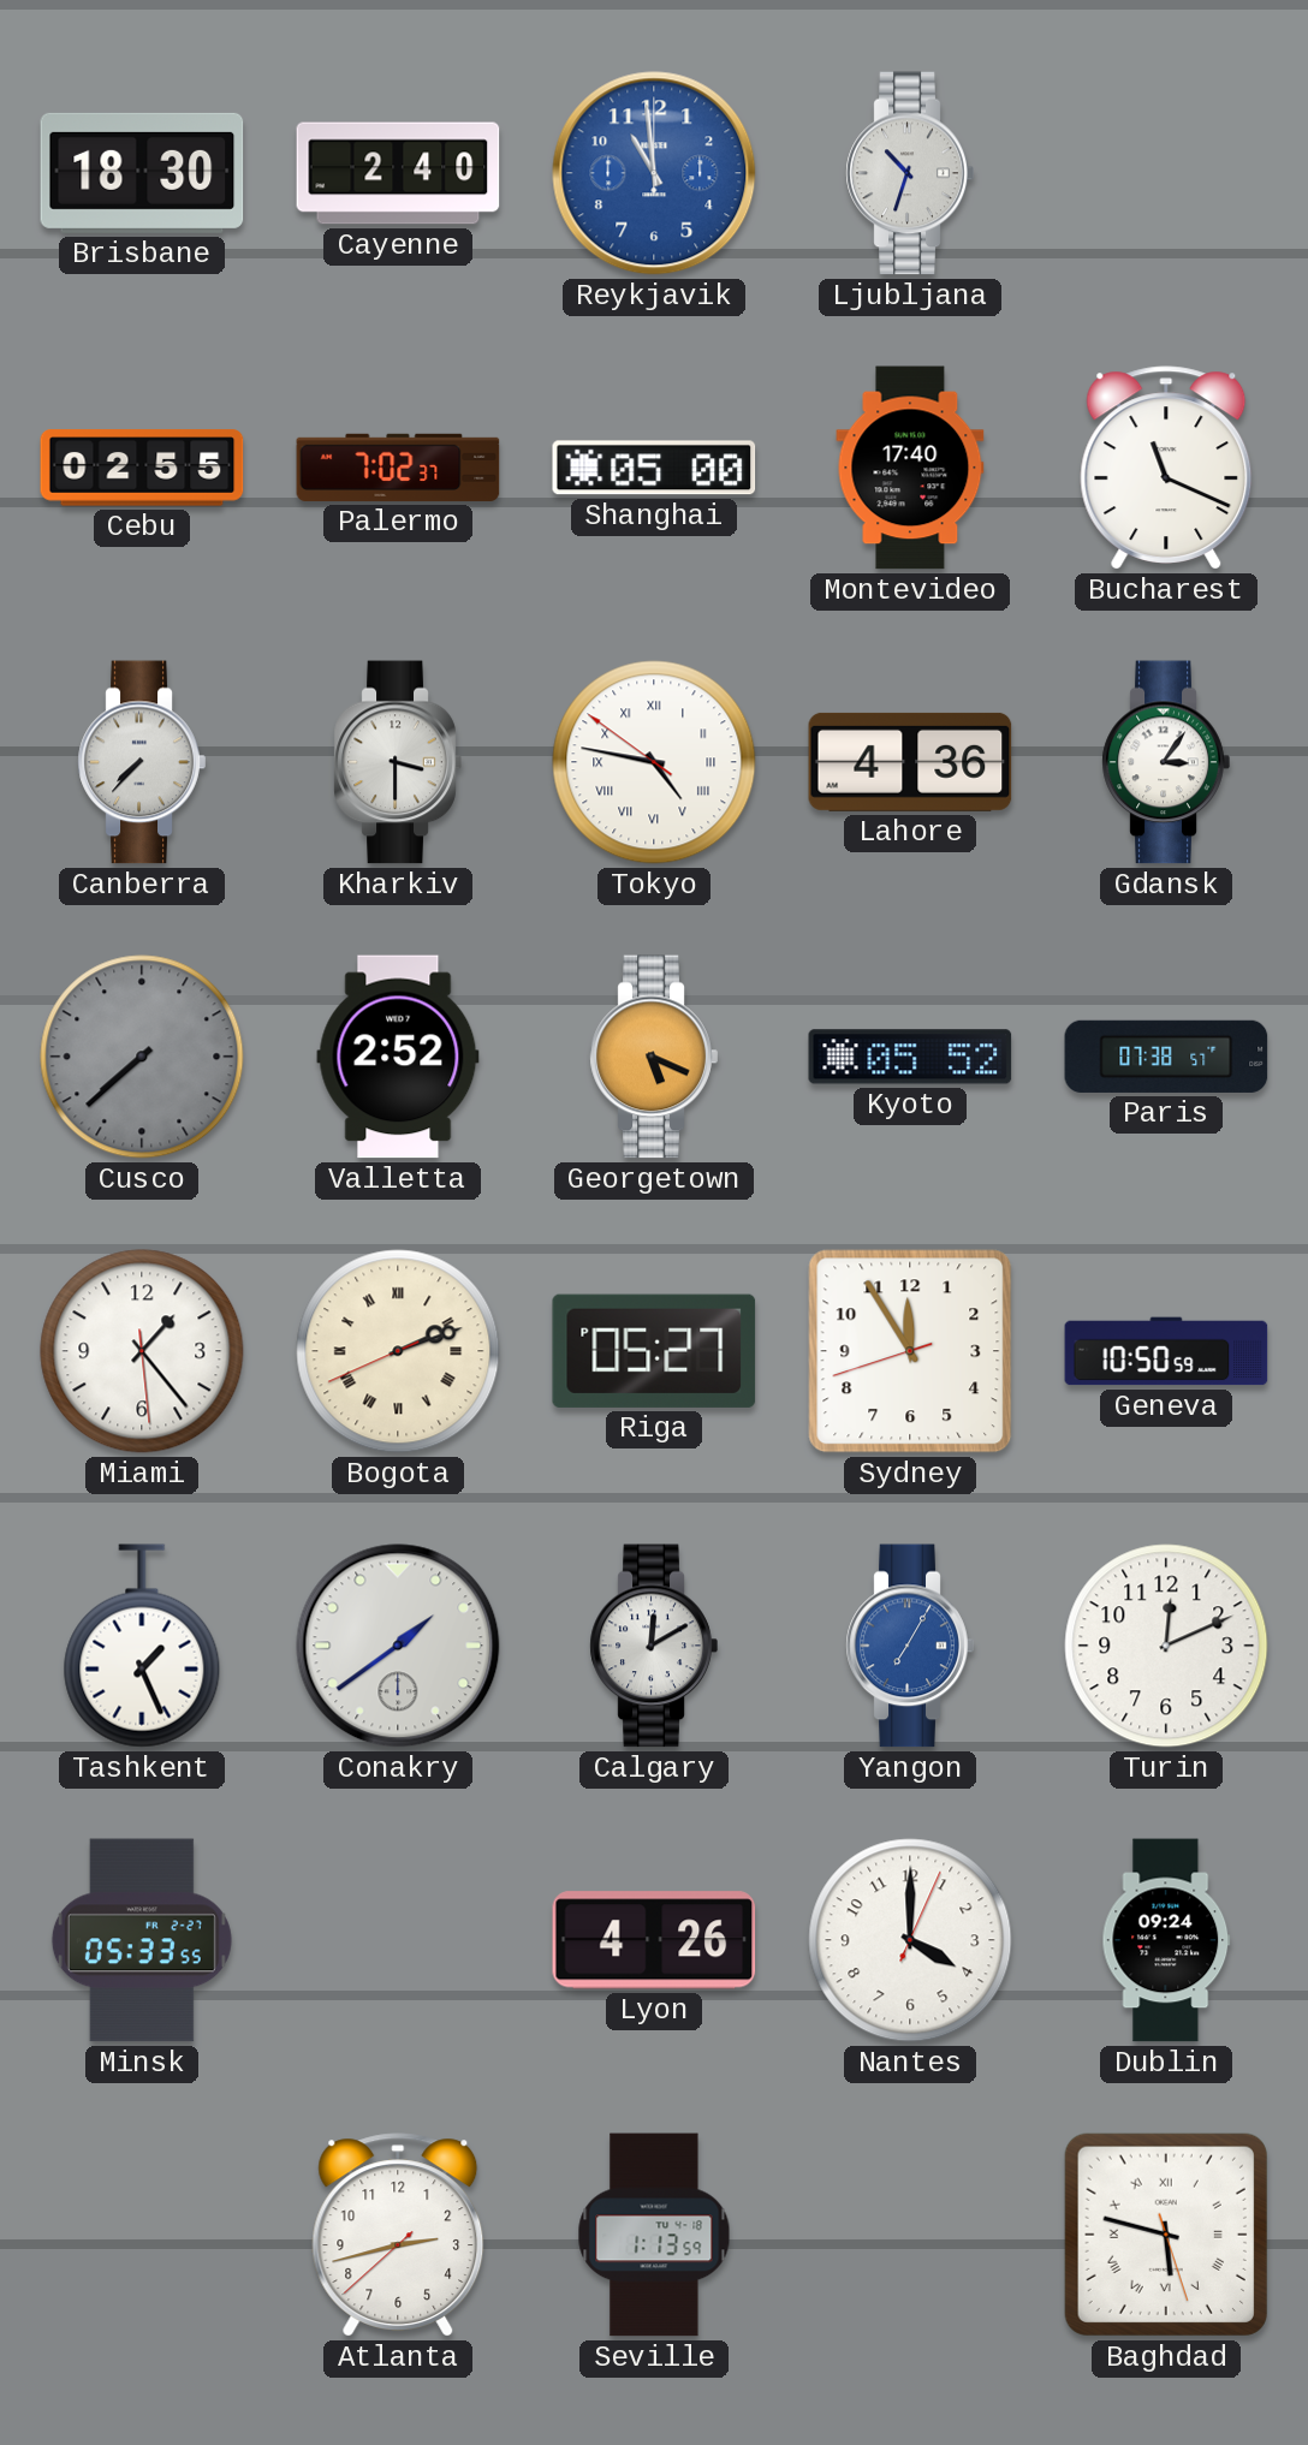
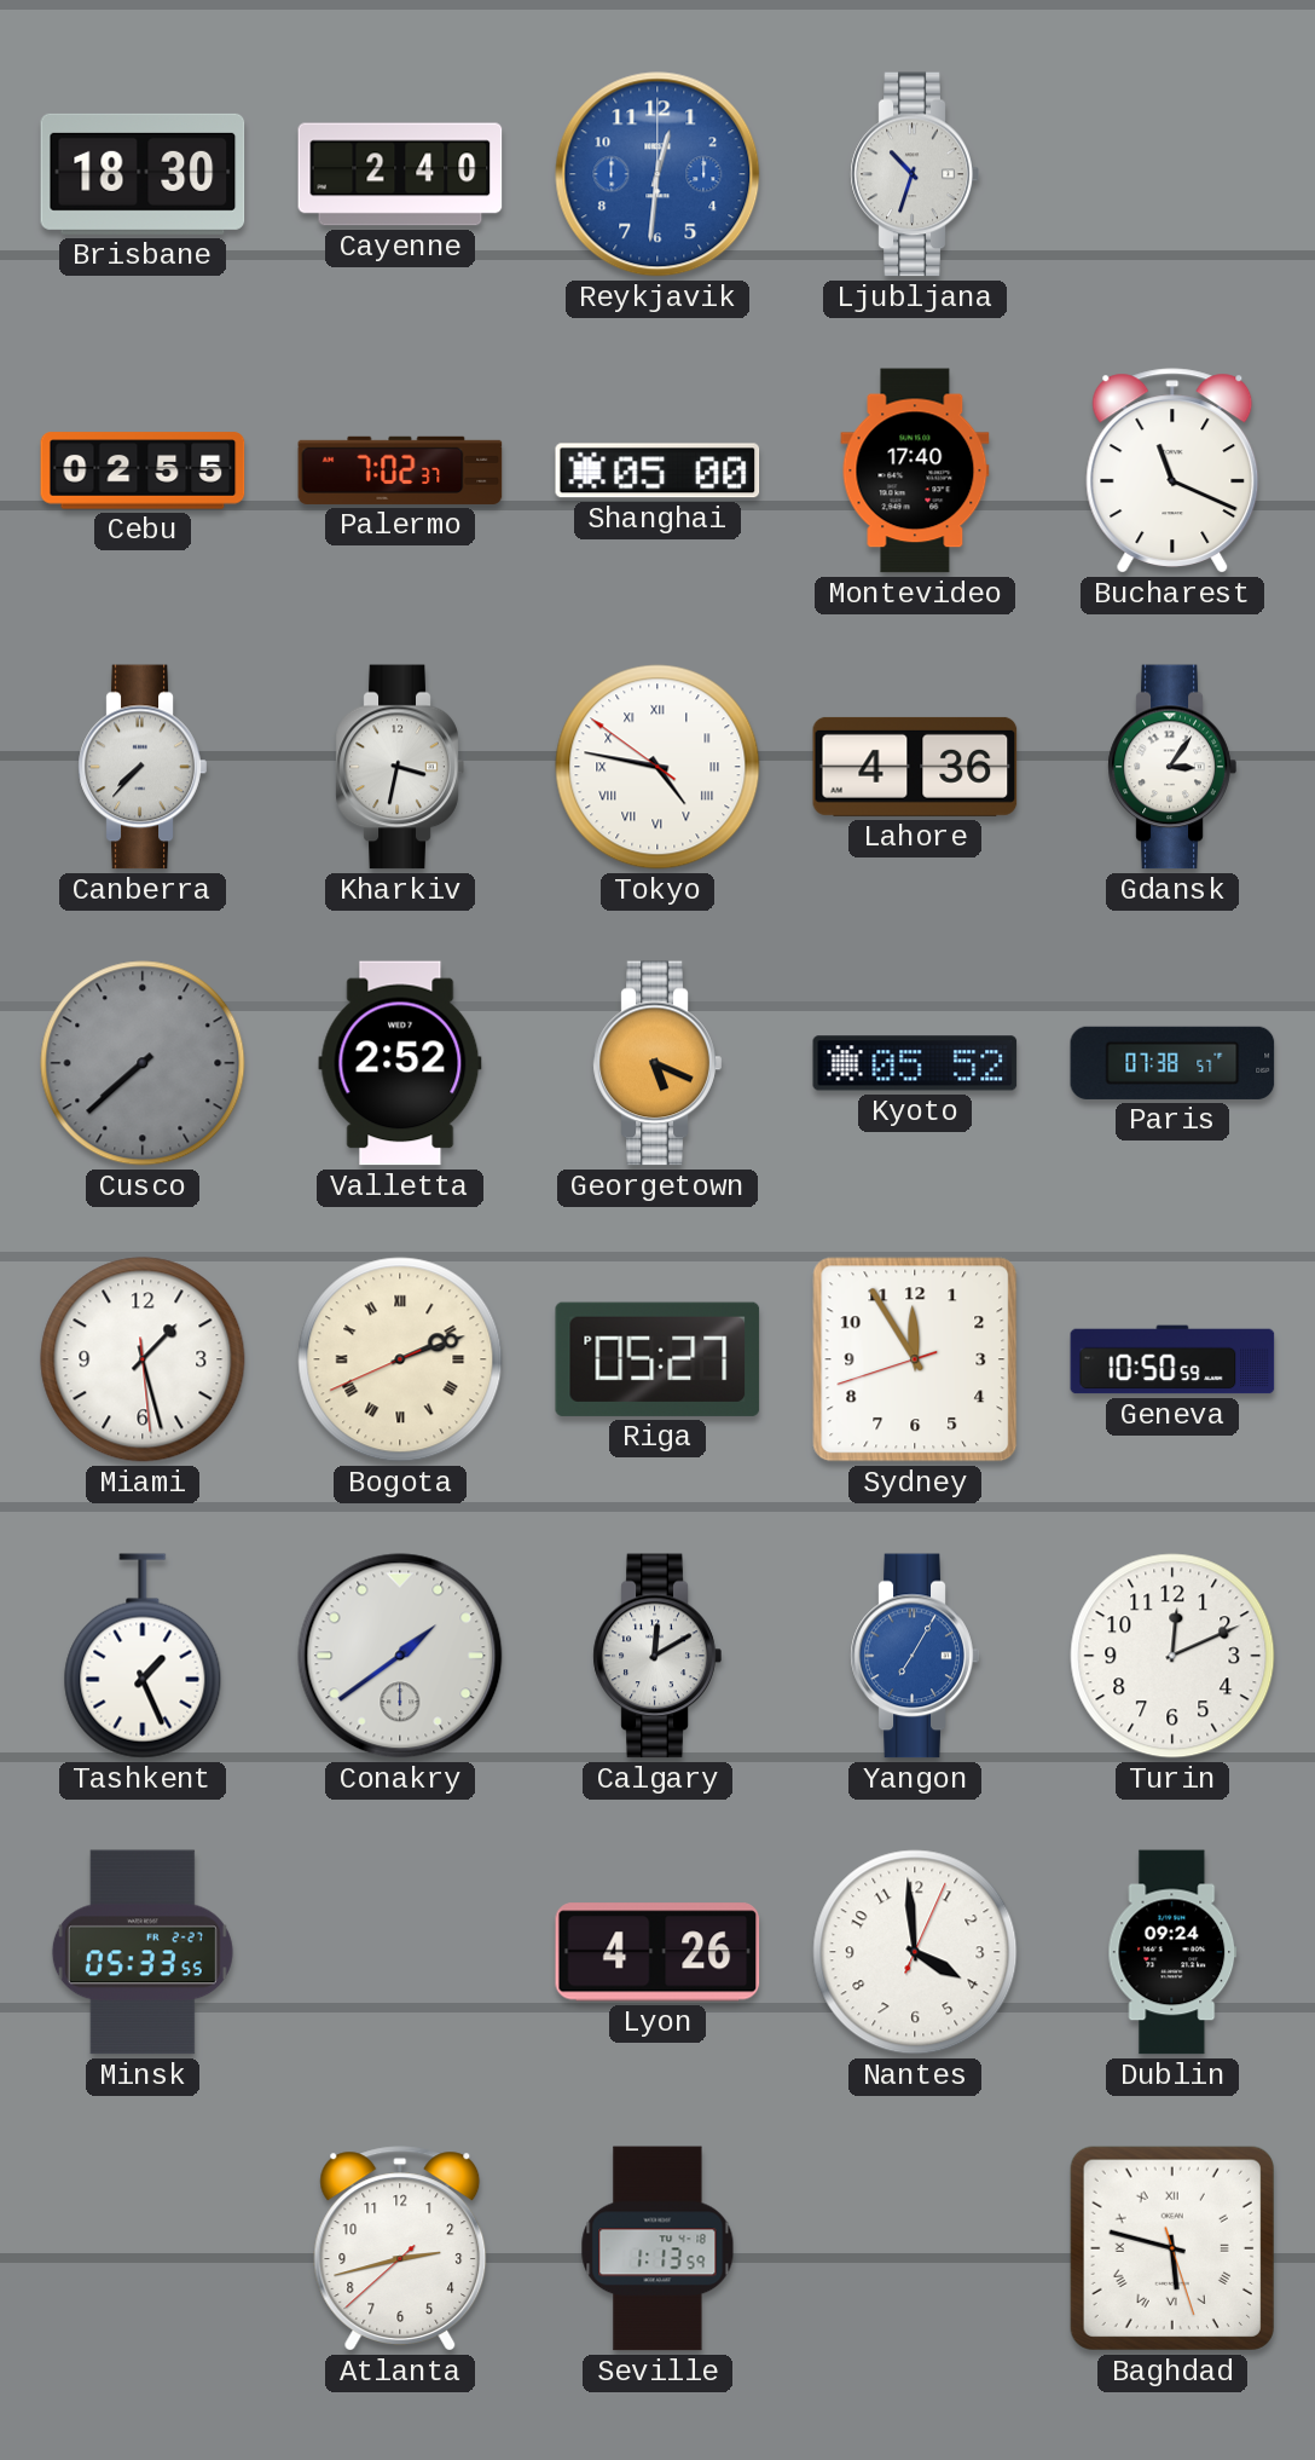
Reykjavik: 10:59 -> 12:31
Kharkiv: 3:30 -> 3:32
Miami: 1:23 -> 1:27
Nantes: 4:00 -> 3:59
